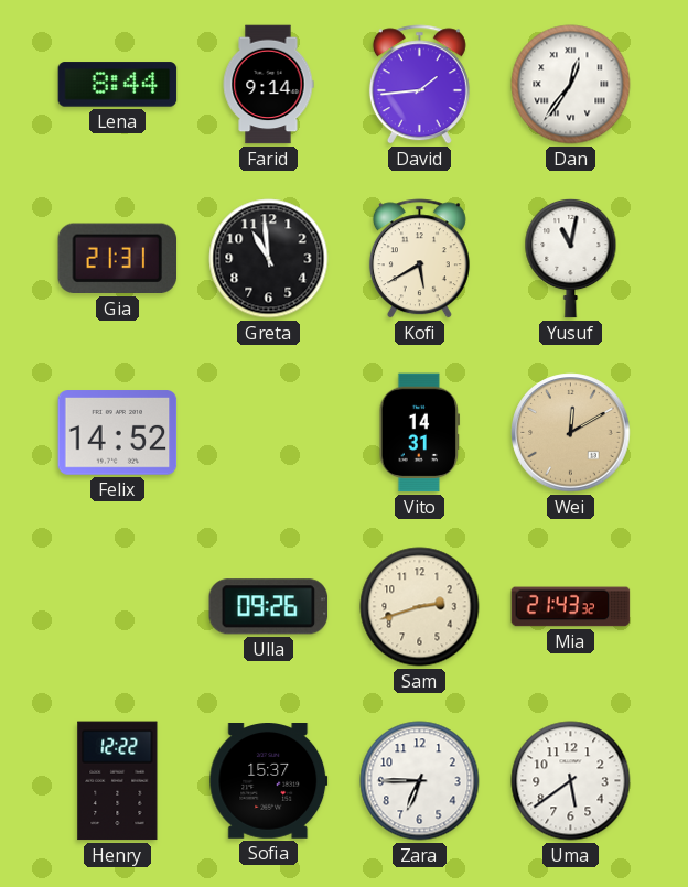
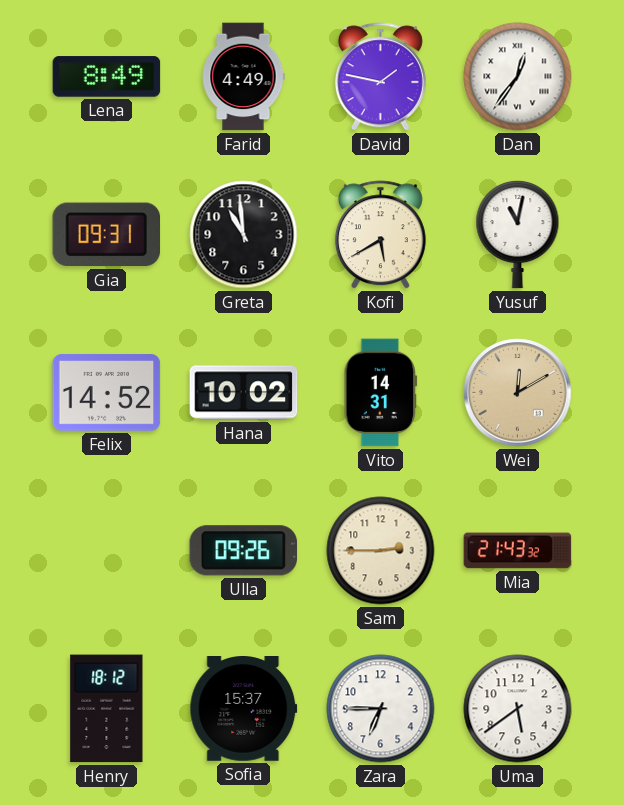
Lena: 8:44 -> 8:49
Farid: 9:14 -> 4:49
David: 1:44 -> 1:47
Gia: 21:31 -> 09:31
Hana: none -> 10:02
Sam: 2:42 -> 2:45
Henry: 12:22 -> 18:12
